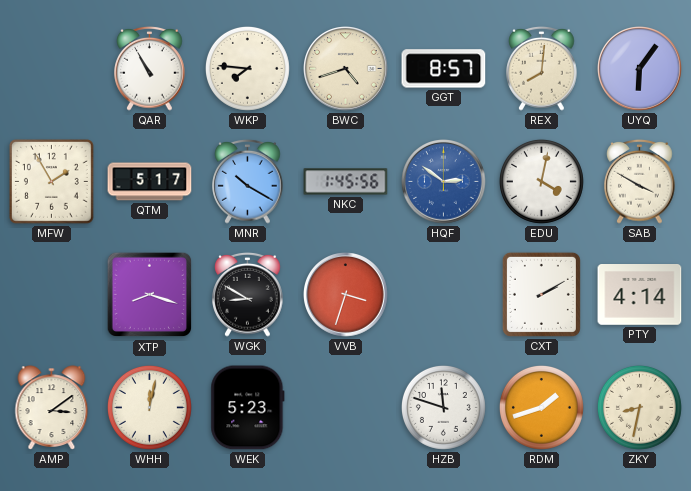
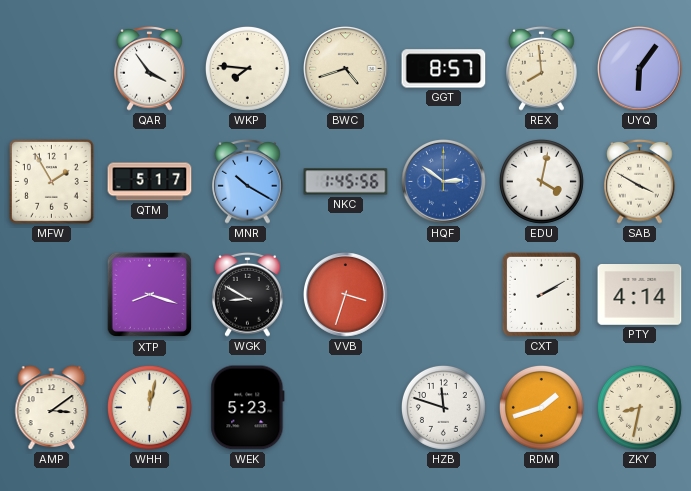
QAR: 10:55 -> 3:54
REX: 8:01 -> 7:59
